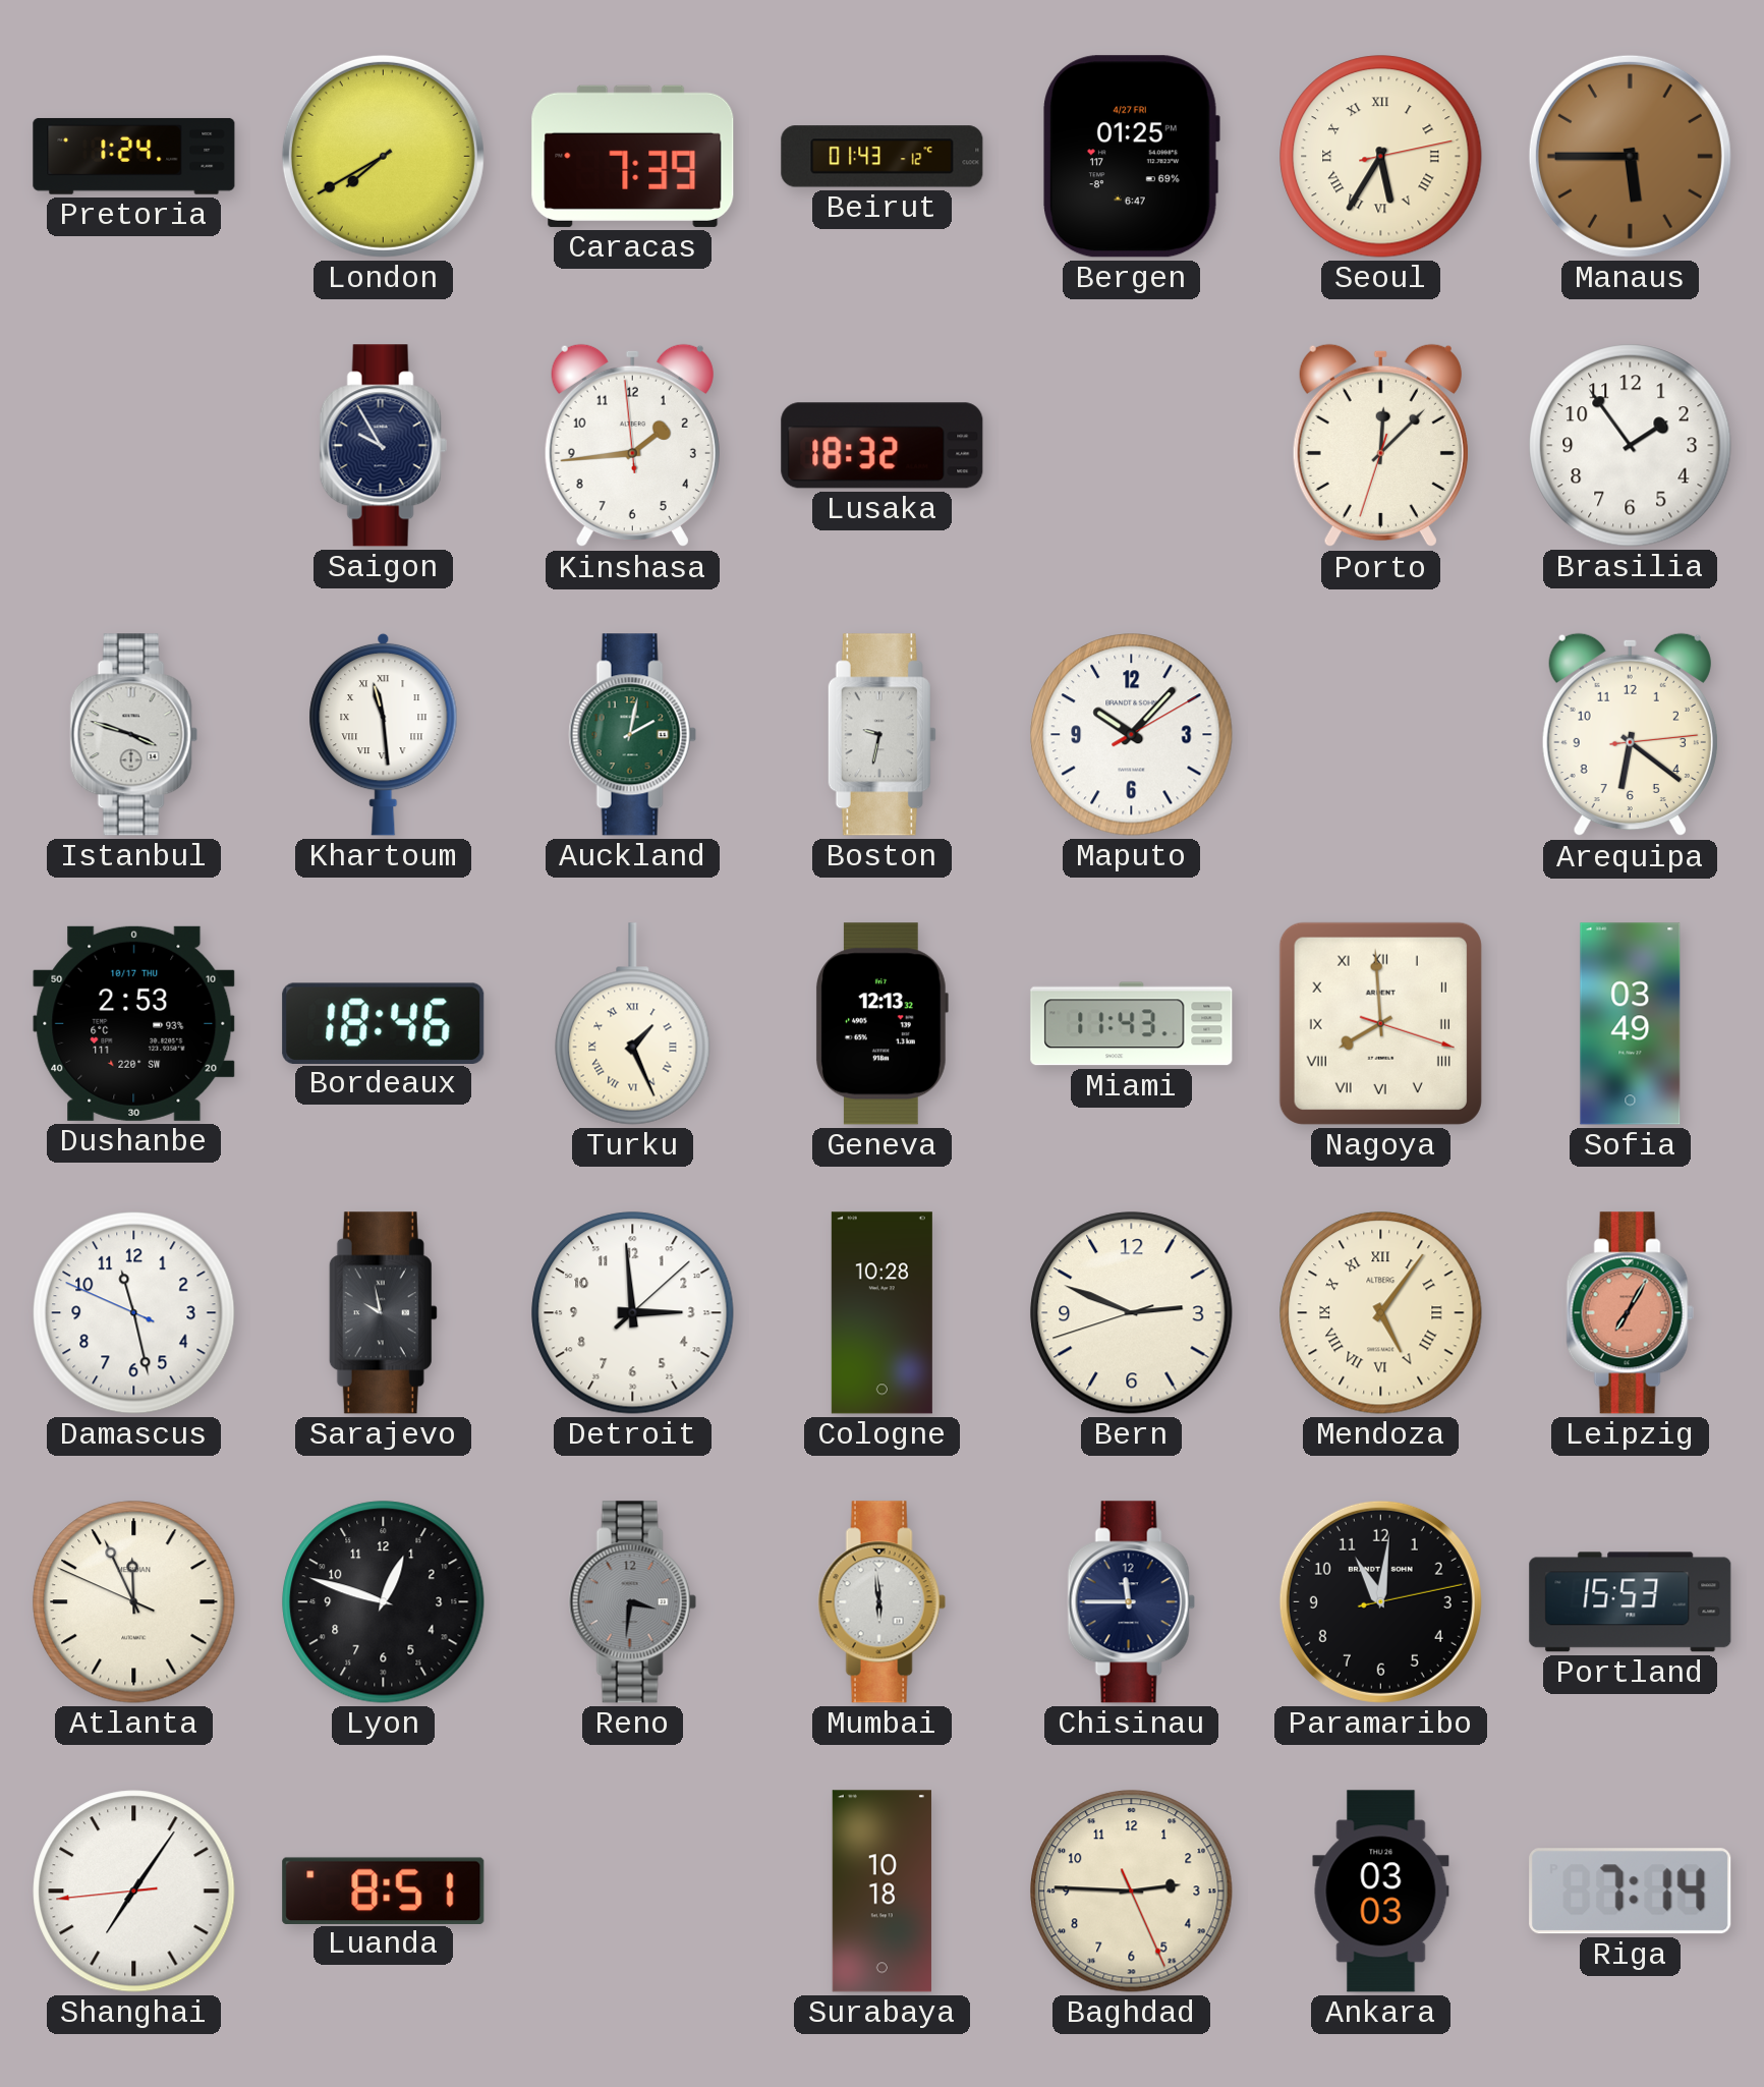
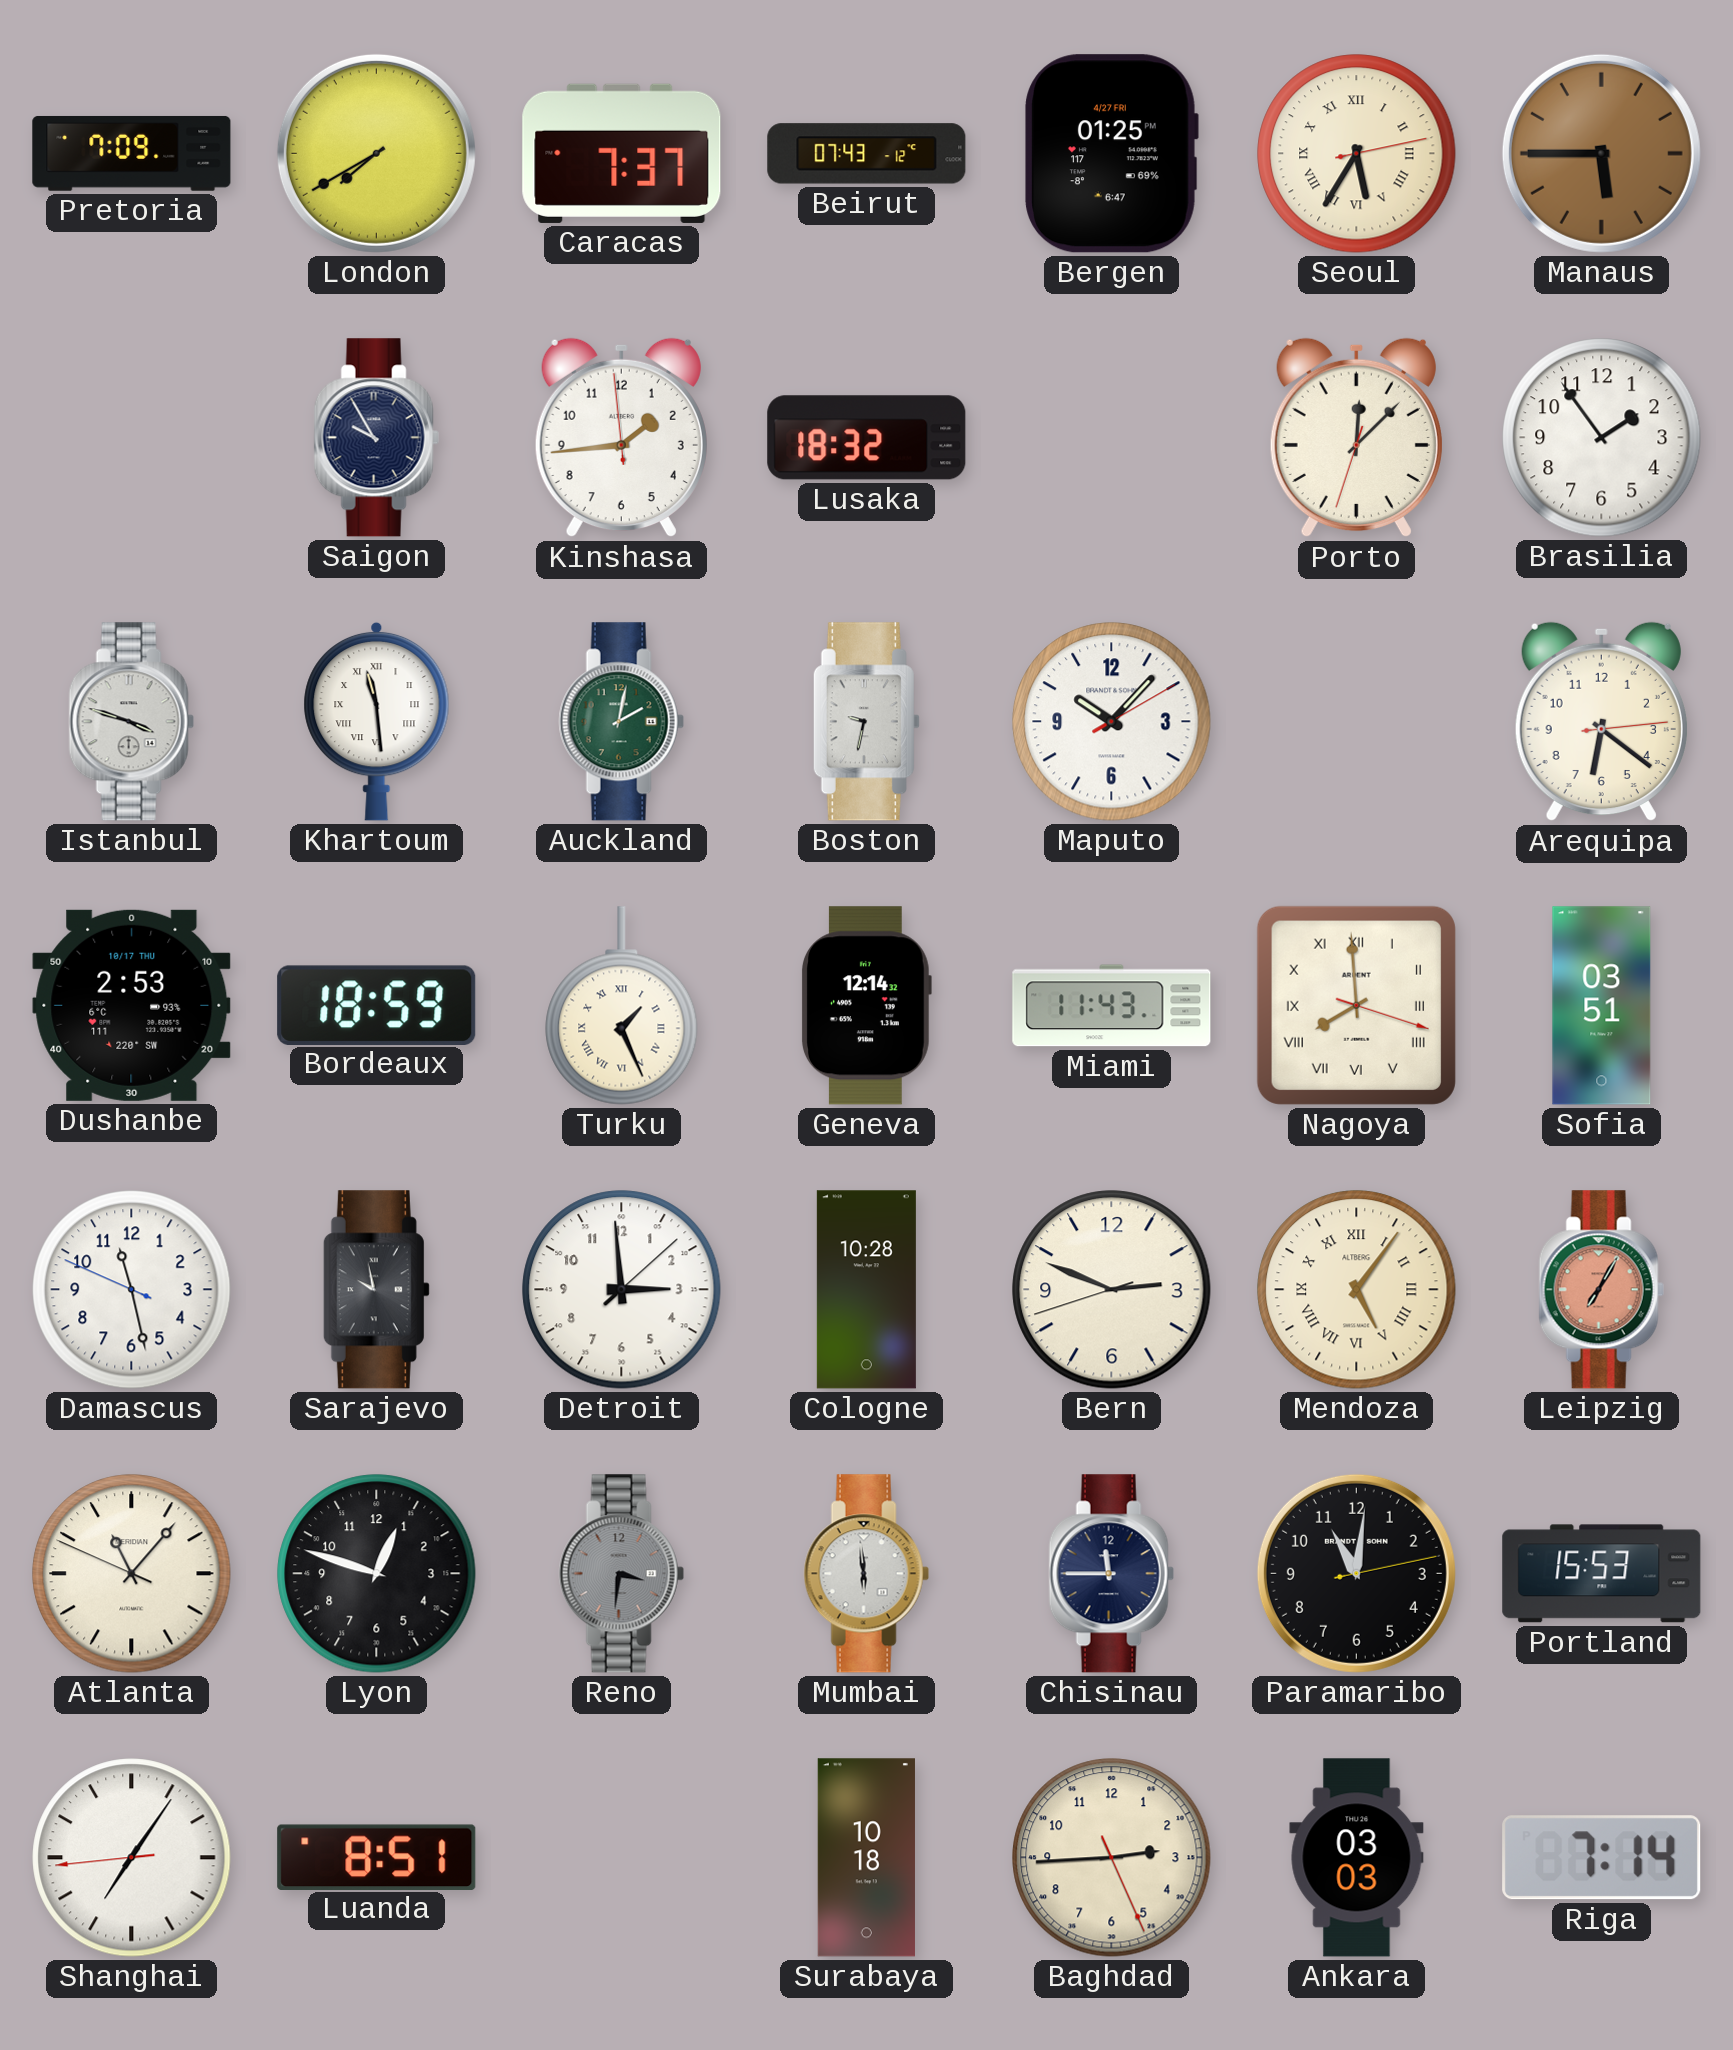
Pretoria: 1:24 -> 7:09
Caracas: 7:39 -> 7:37
Beirut: 01:43 -> 07:43
Bordeaux: 18:46 -> 18:59
Geneva: 12:13 -> 12:14
Sofia: 03:49 -> 03:51
Atlanta: 11:55 -> 11:06
Baghdad: 2:45 -> 2:44
